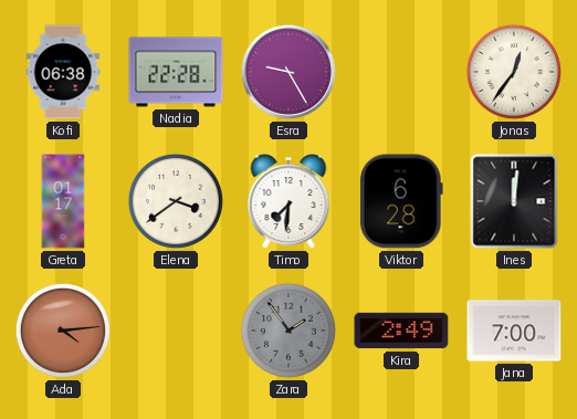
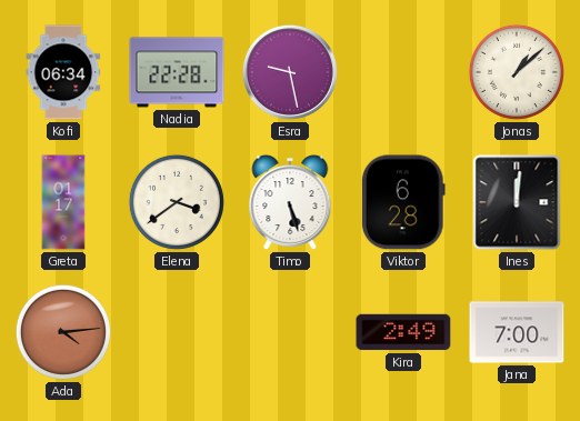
Kofi: 06:38 -> 06:34
Esra: 9:25 -> 9:28
Jonas: 12:36 -> 1:08
Timo: 7:31 -> 5:27
Zara: 1:54 -> none
